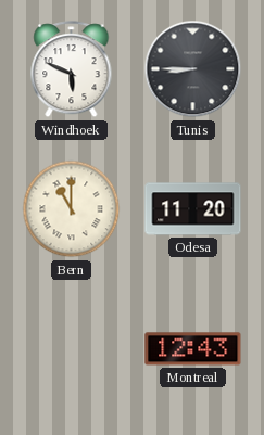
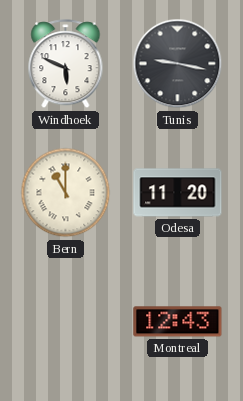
Tunis: 8:45 -> 9:17
